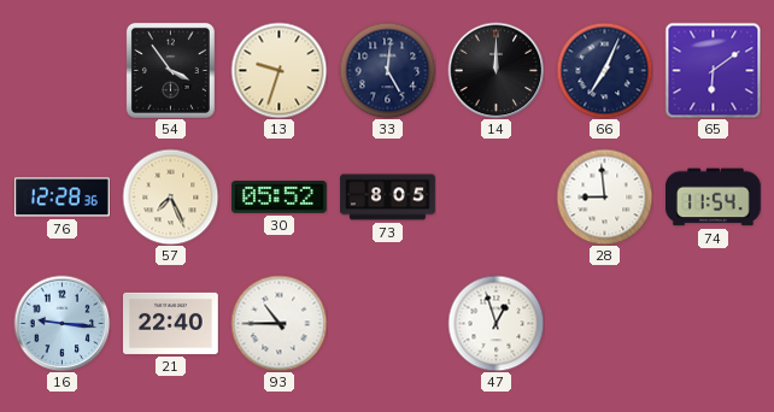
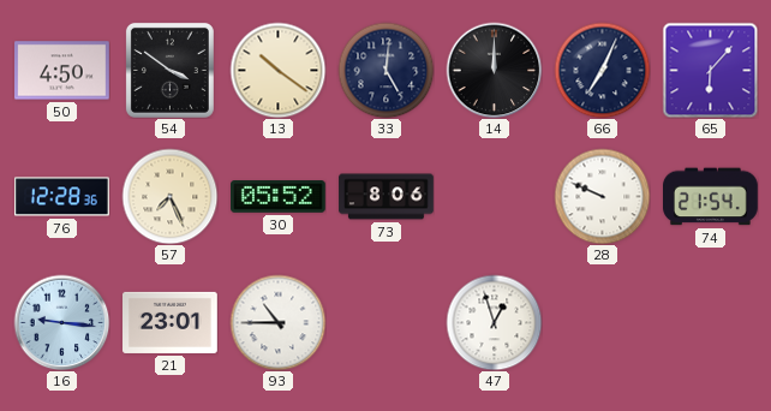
50: none -> 4:50
54: 3:54 -> 3:51
13: 9:33 -> 10:21
65: 6:09 -> 6:07
73: 8:05 -> 8:06
28: 8:59 -> 9:49
74: 11:54 -> 21:54
21: 22:40 -> 23:01
